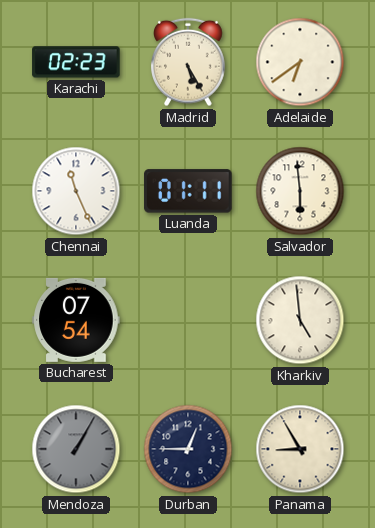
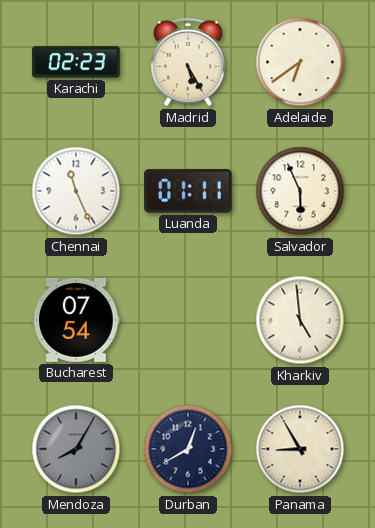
Salvador: 5:59 -> 5:56
Mendoza: 1:05 -> 8:05
Durban: 12:45 -> 12:40
